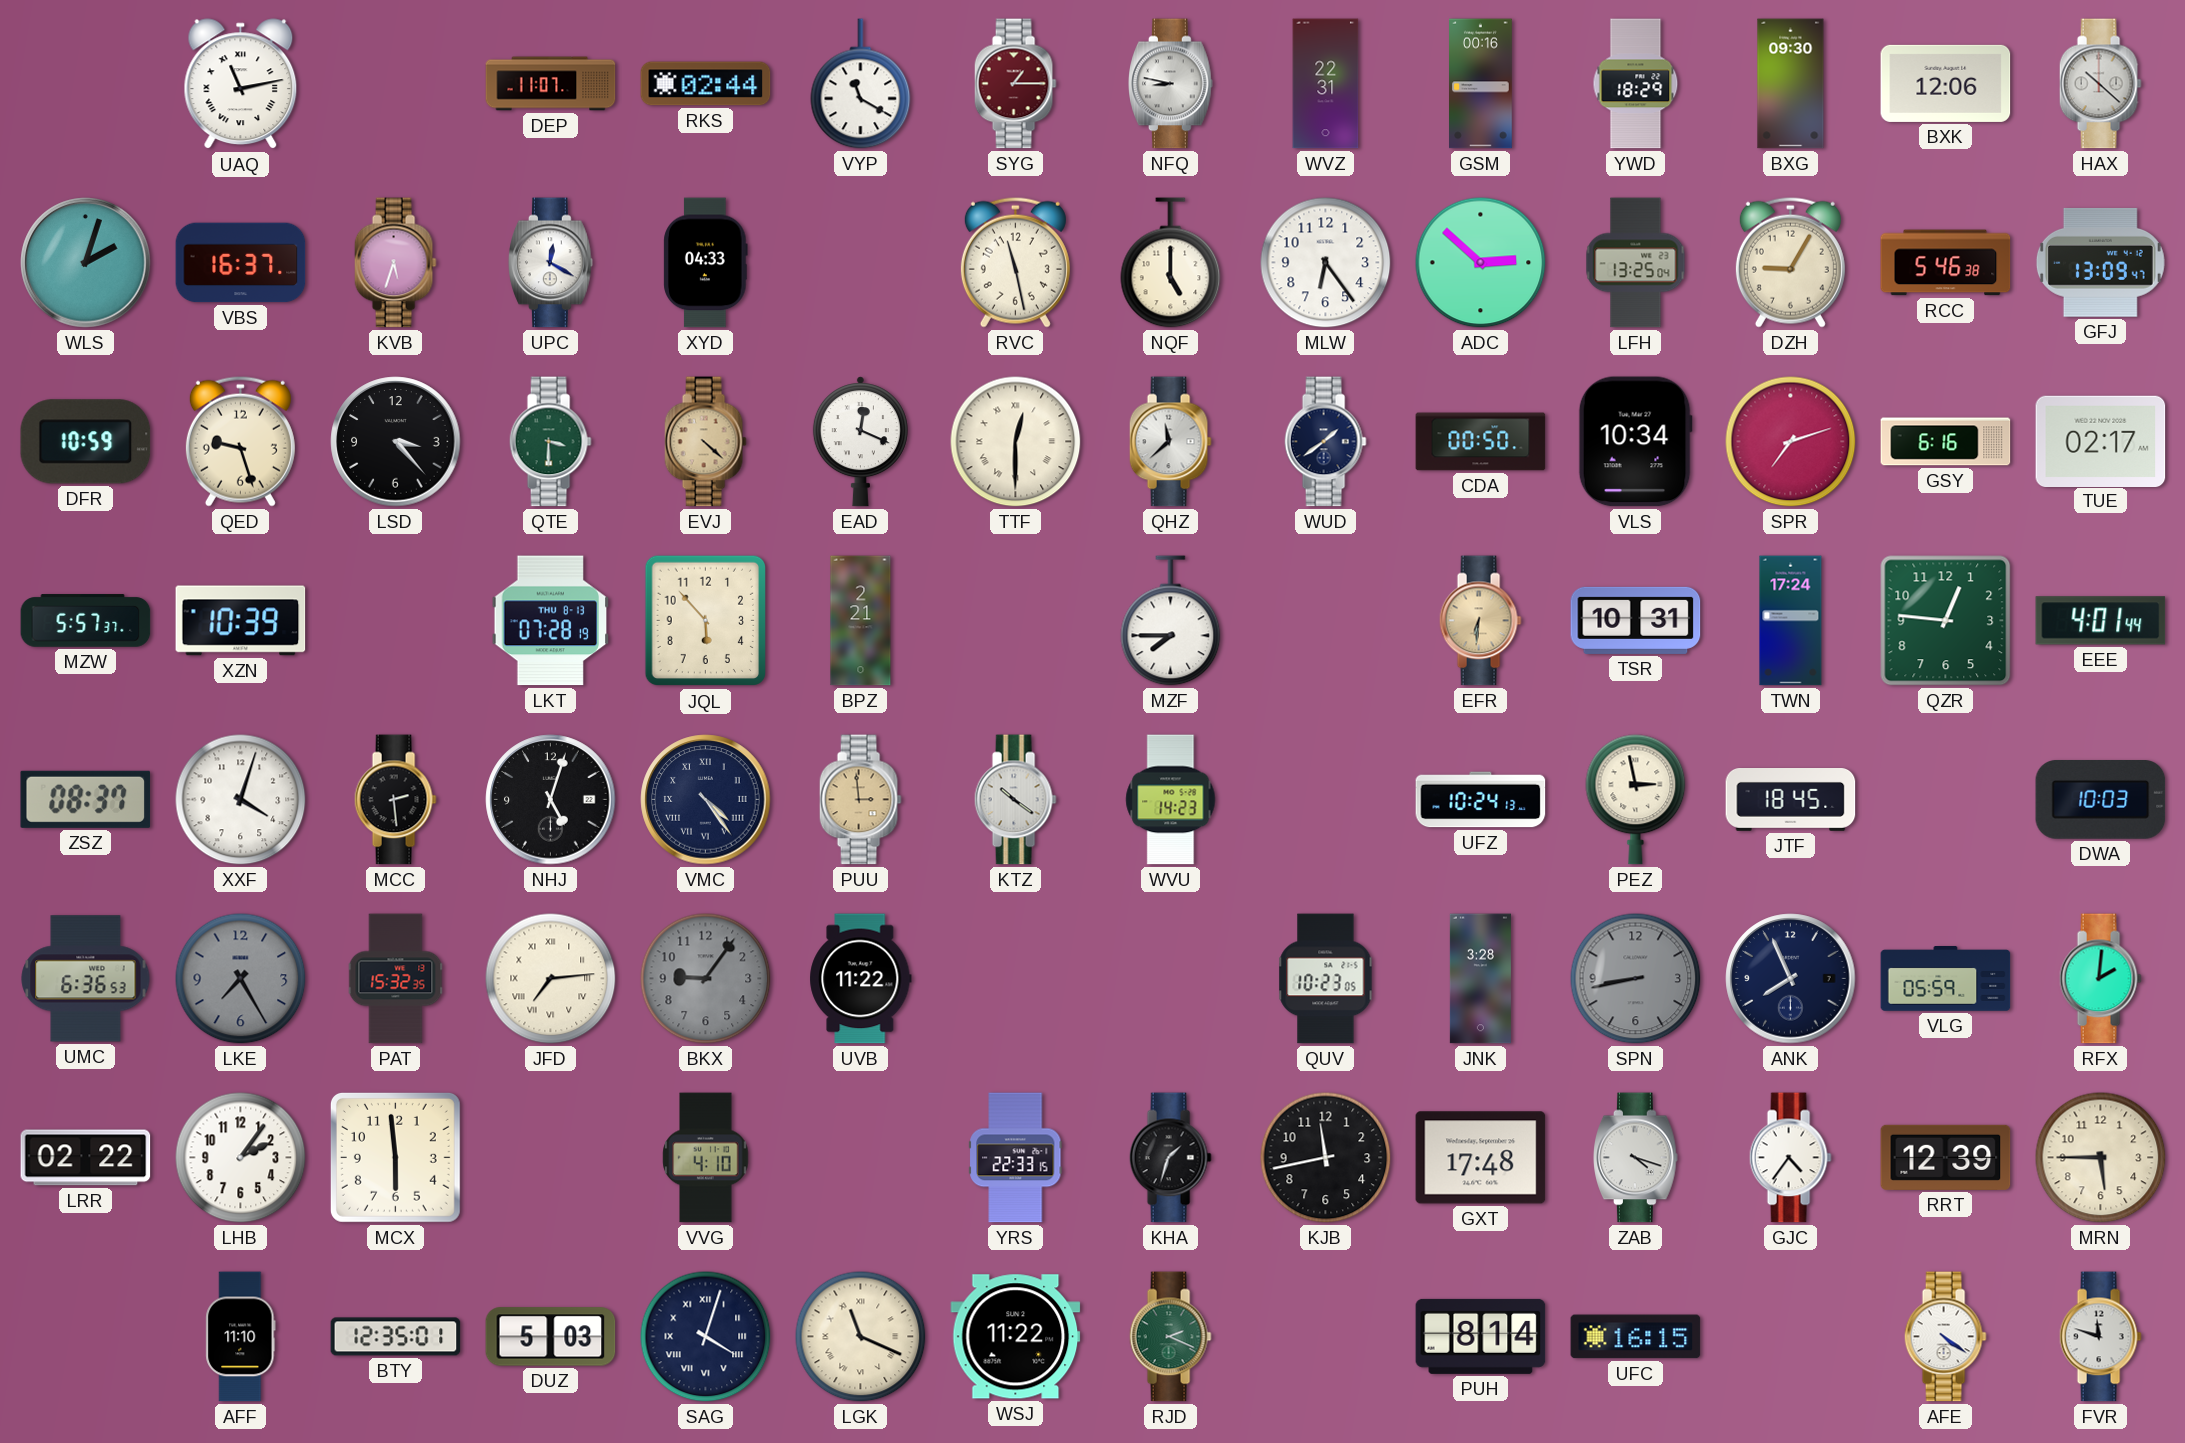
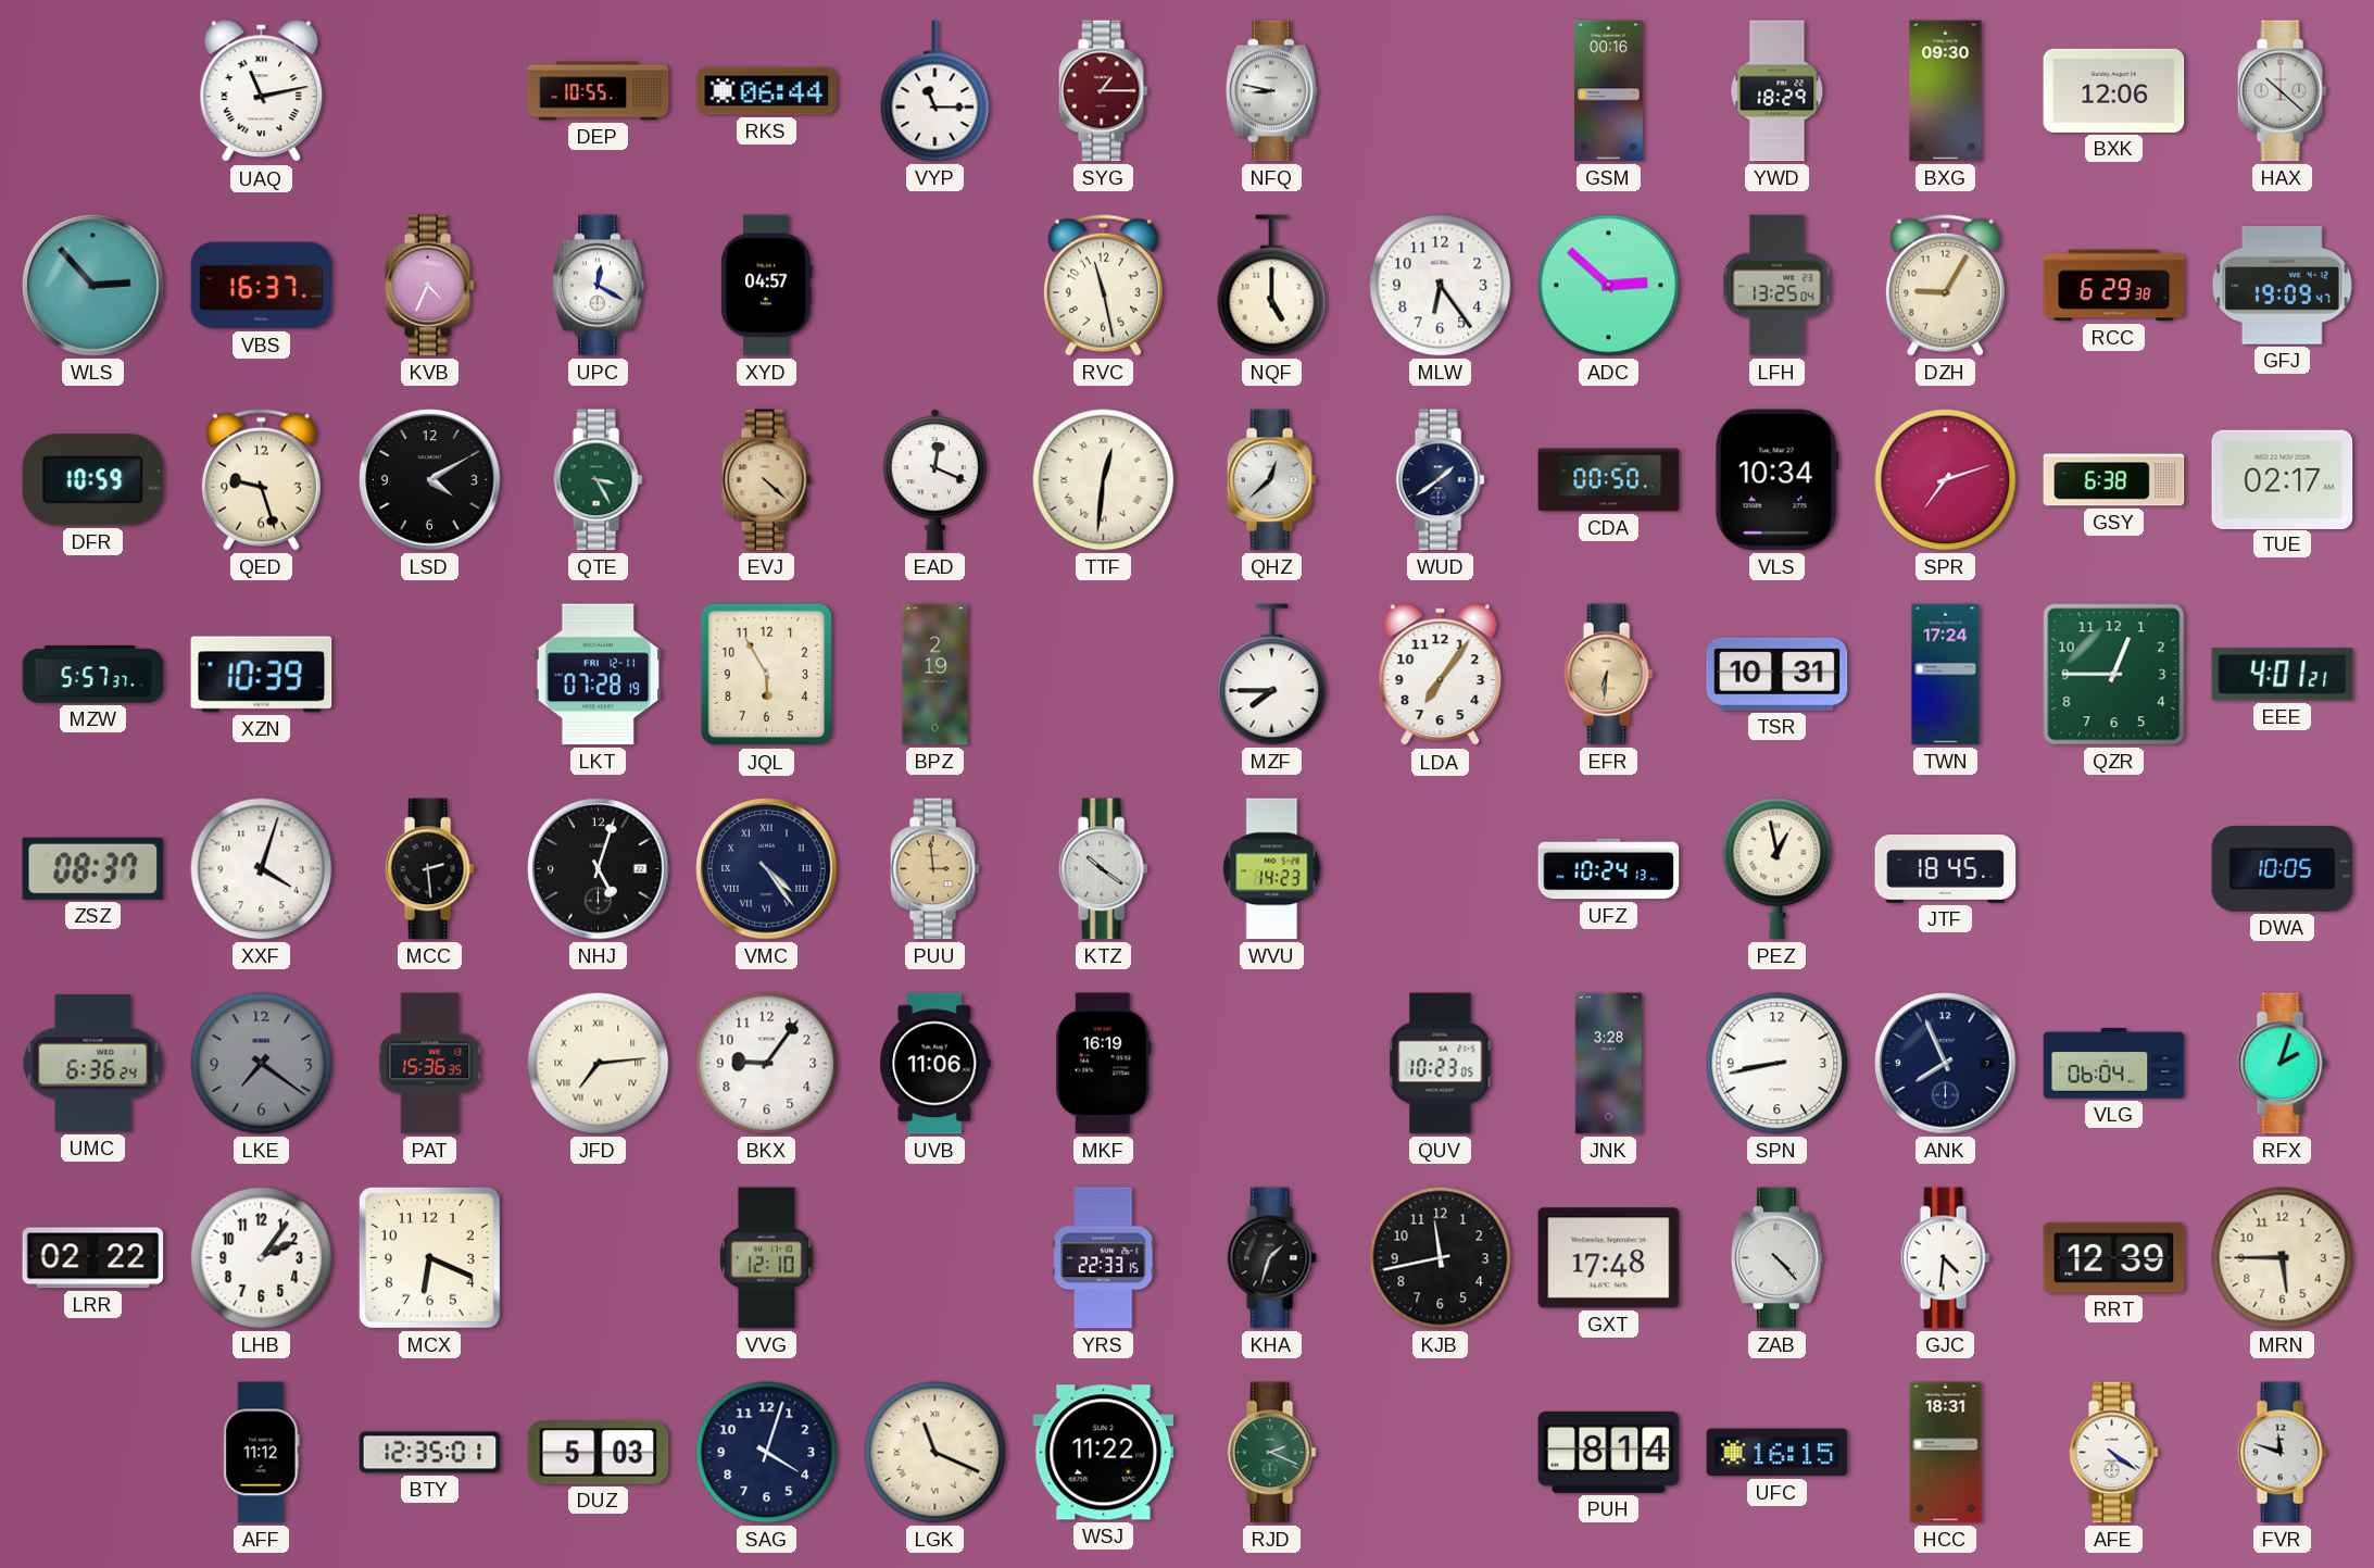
DEP: 11:07 -> 10:55
RKS: 02:44 -> 06:44
VYP: 11:20 -> 11:15
WVZ: 22:31 -> none
WLS: 2:03 -> 2:53
KVB: 5:33 -> 4:34
XYD: 04:33 -> 04:57
RCC: 5:46 -> 6:29
GFJ: 13:09 -> 19:09
LSD: 3:23 -> 4:10
QTE: 3:30 -> 3:25
TTF: 12:30 -> 12:31
QHZ: 11:38 -> 12:38
GSY: 6:16 -> 6:38
LKT date: THU 8-13 -> FRI 12-11
JQL: 5:53 -> 5:55
BPZ: 2:21 -> 2:19
LDA: none -> 7:06
QZR: 12:46 -> 12:45
EEE: 4:01:44 -> 4:01:21
PEZ: 2:58 -> 12:58
DWA: 10:03 -> 10:05
UMC: 6:36:53 -> 6:36:24
LKE: 7:25 -> 7:21
PAT: 15:32 -> 15:36
BKX dial: grey -> white
UVB: 11:22 -> 11:06
MKF: none -> 16:19
SPN dial: grey -> white
VLG: 05:59 -> 06:04
RFX: 2:01 -> 2:03
MCX: 5:59 -> 6:19
VVG: 4:10 -> 12:10
ZAB: 4:18 -> 4:23
GJC: 4:36 -> 4:31
AFF: 11:10 -> 11:12
SAG numerals: Roman -> Arabic
HCC: none -> 18:31
